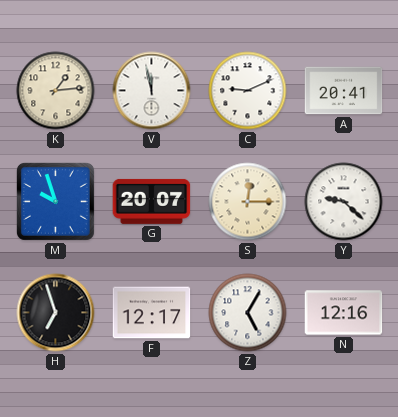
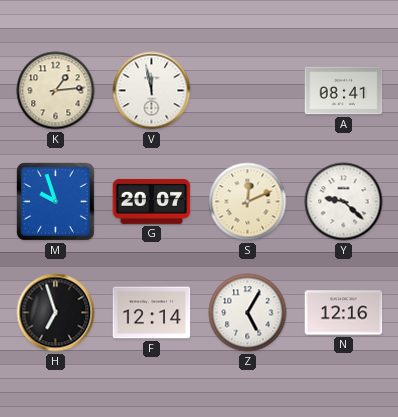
C: 9:11 -> none
A: 20:41 -> 08:41
S: 12:15 -> 12:11
F: 12:17 -> 12:14
